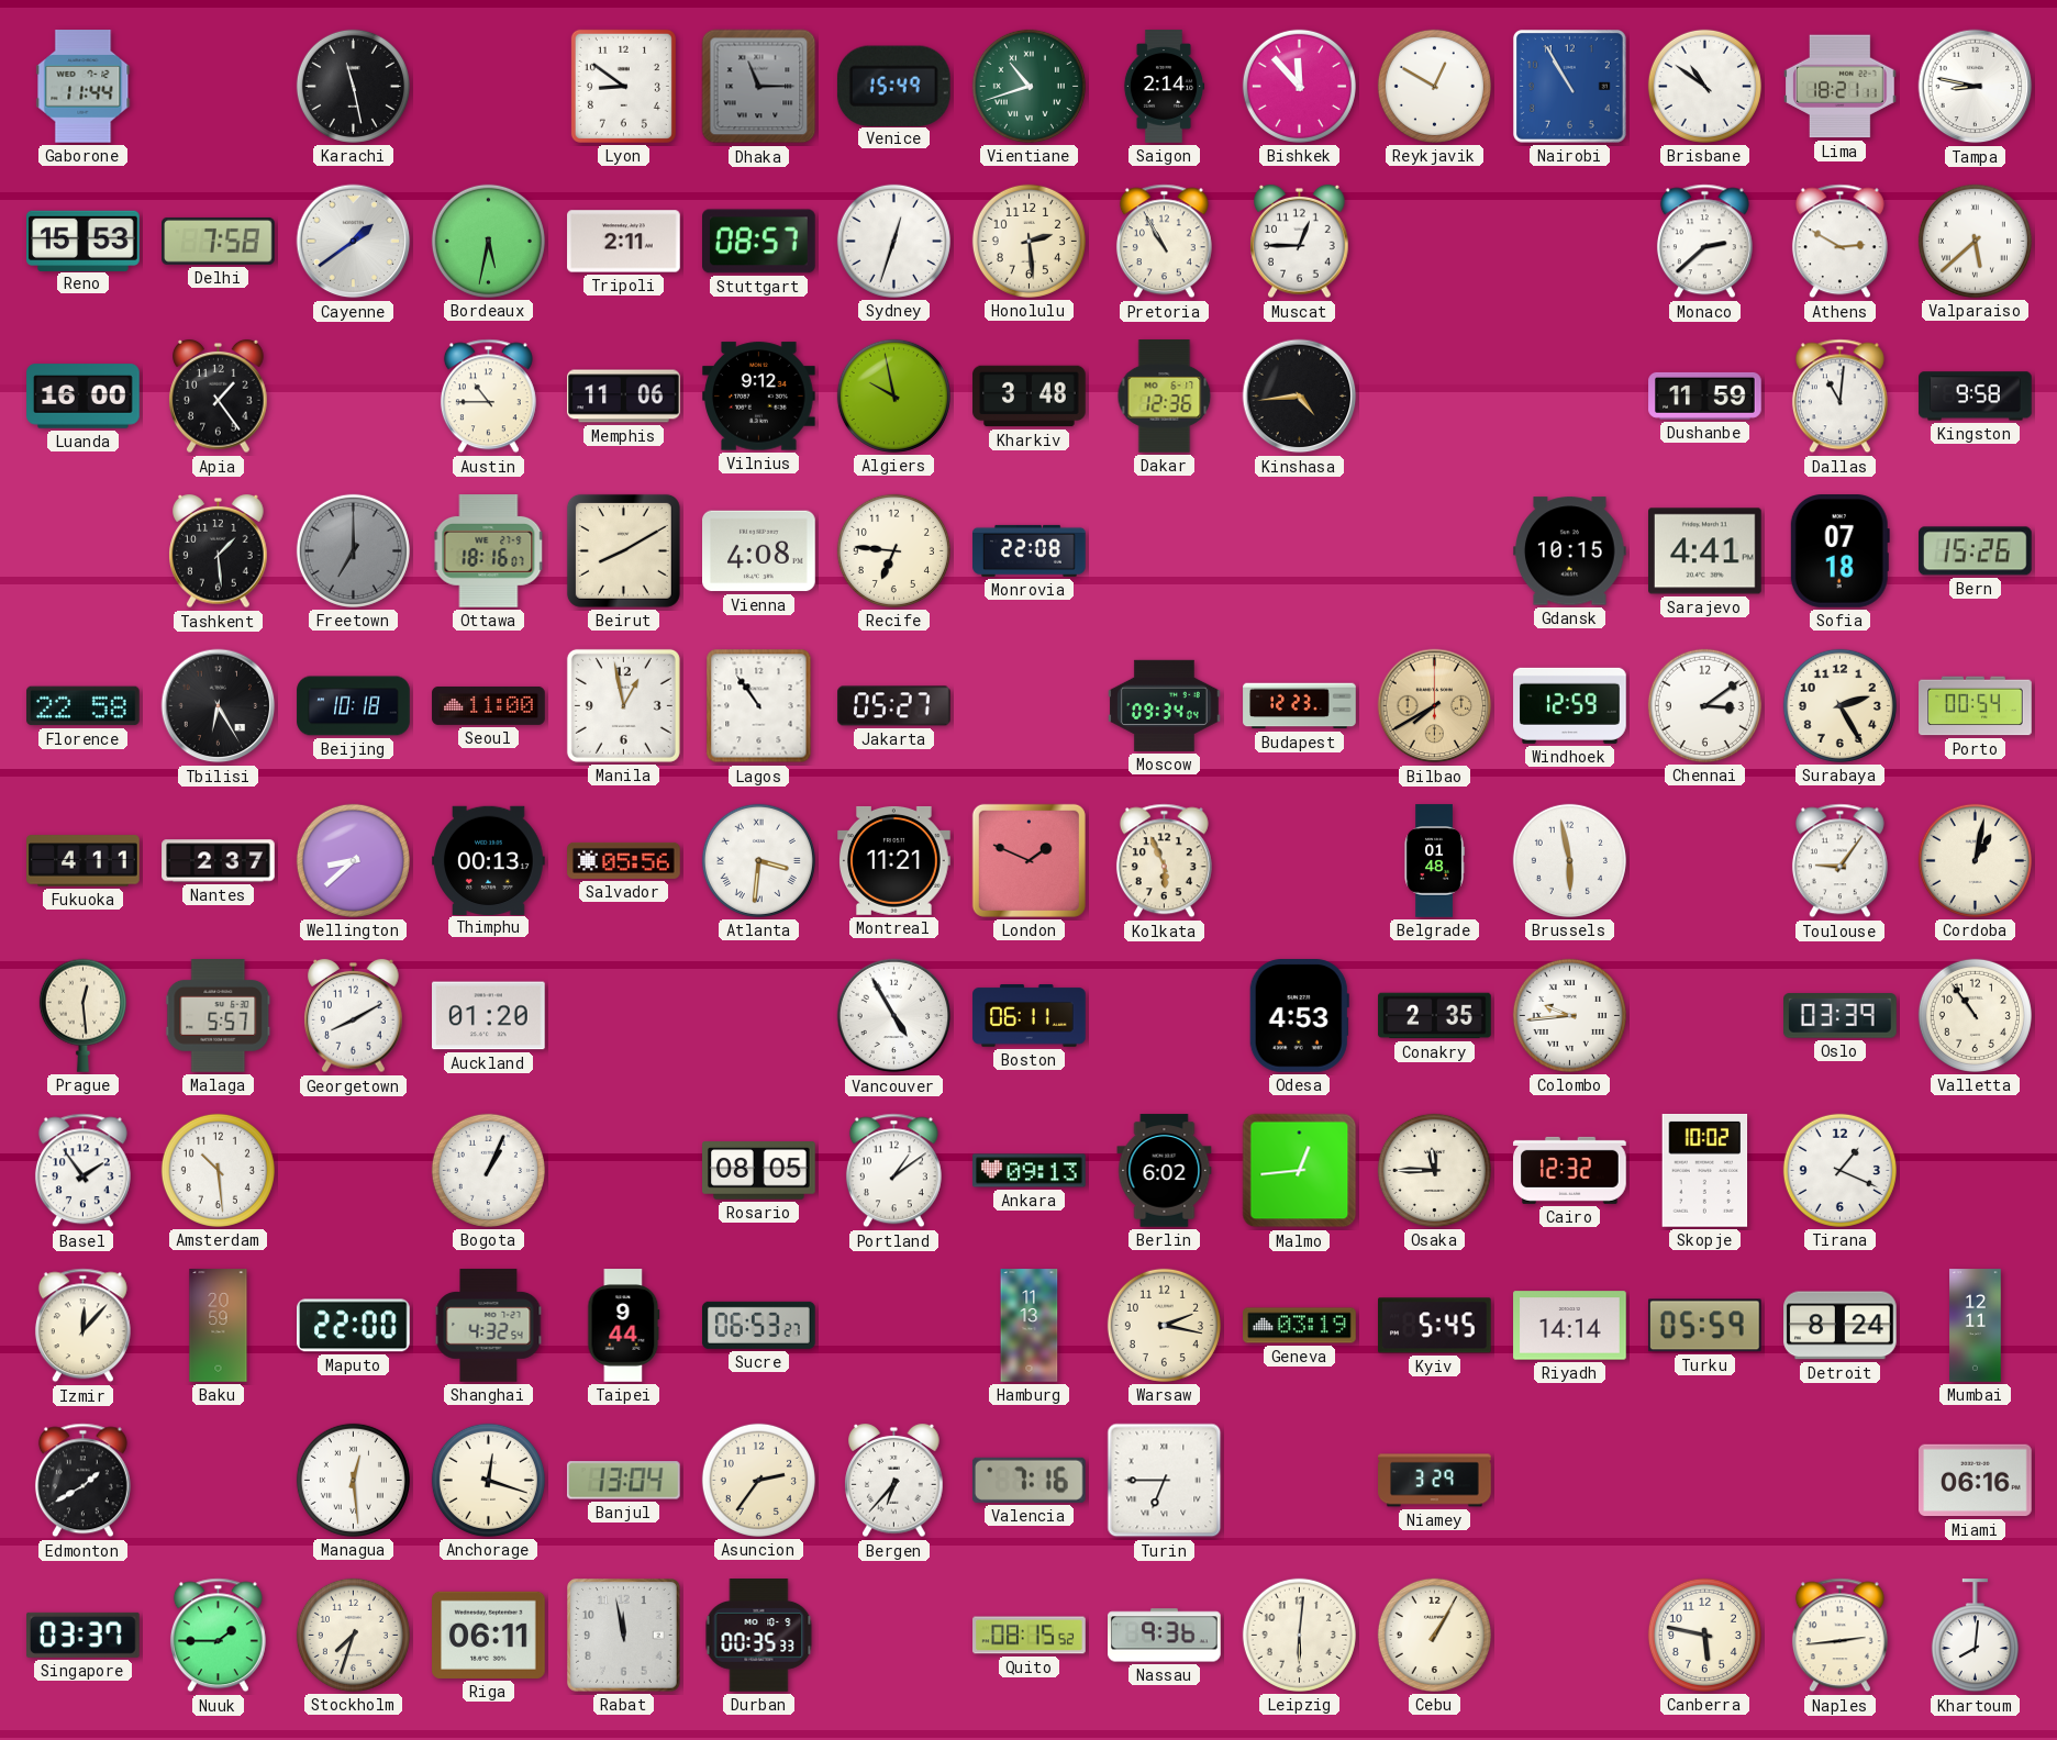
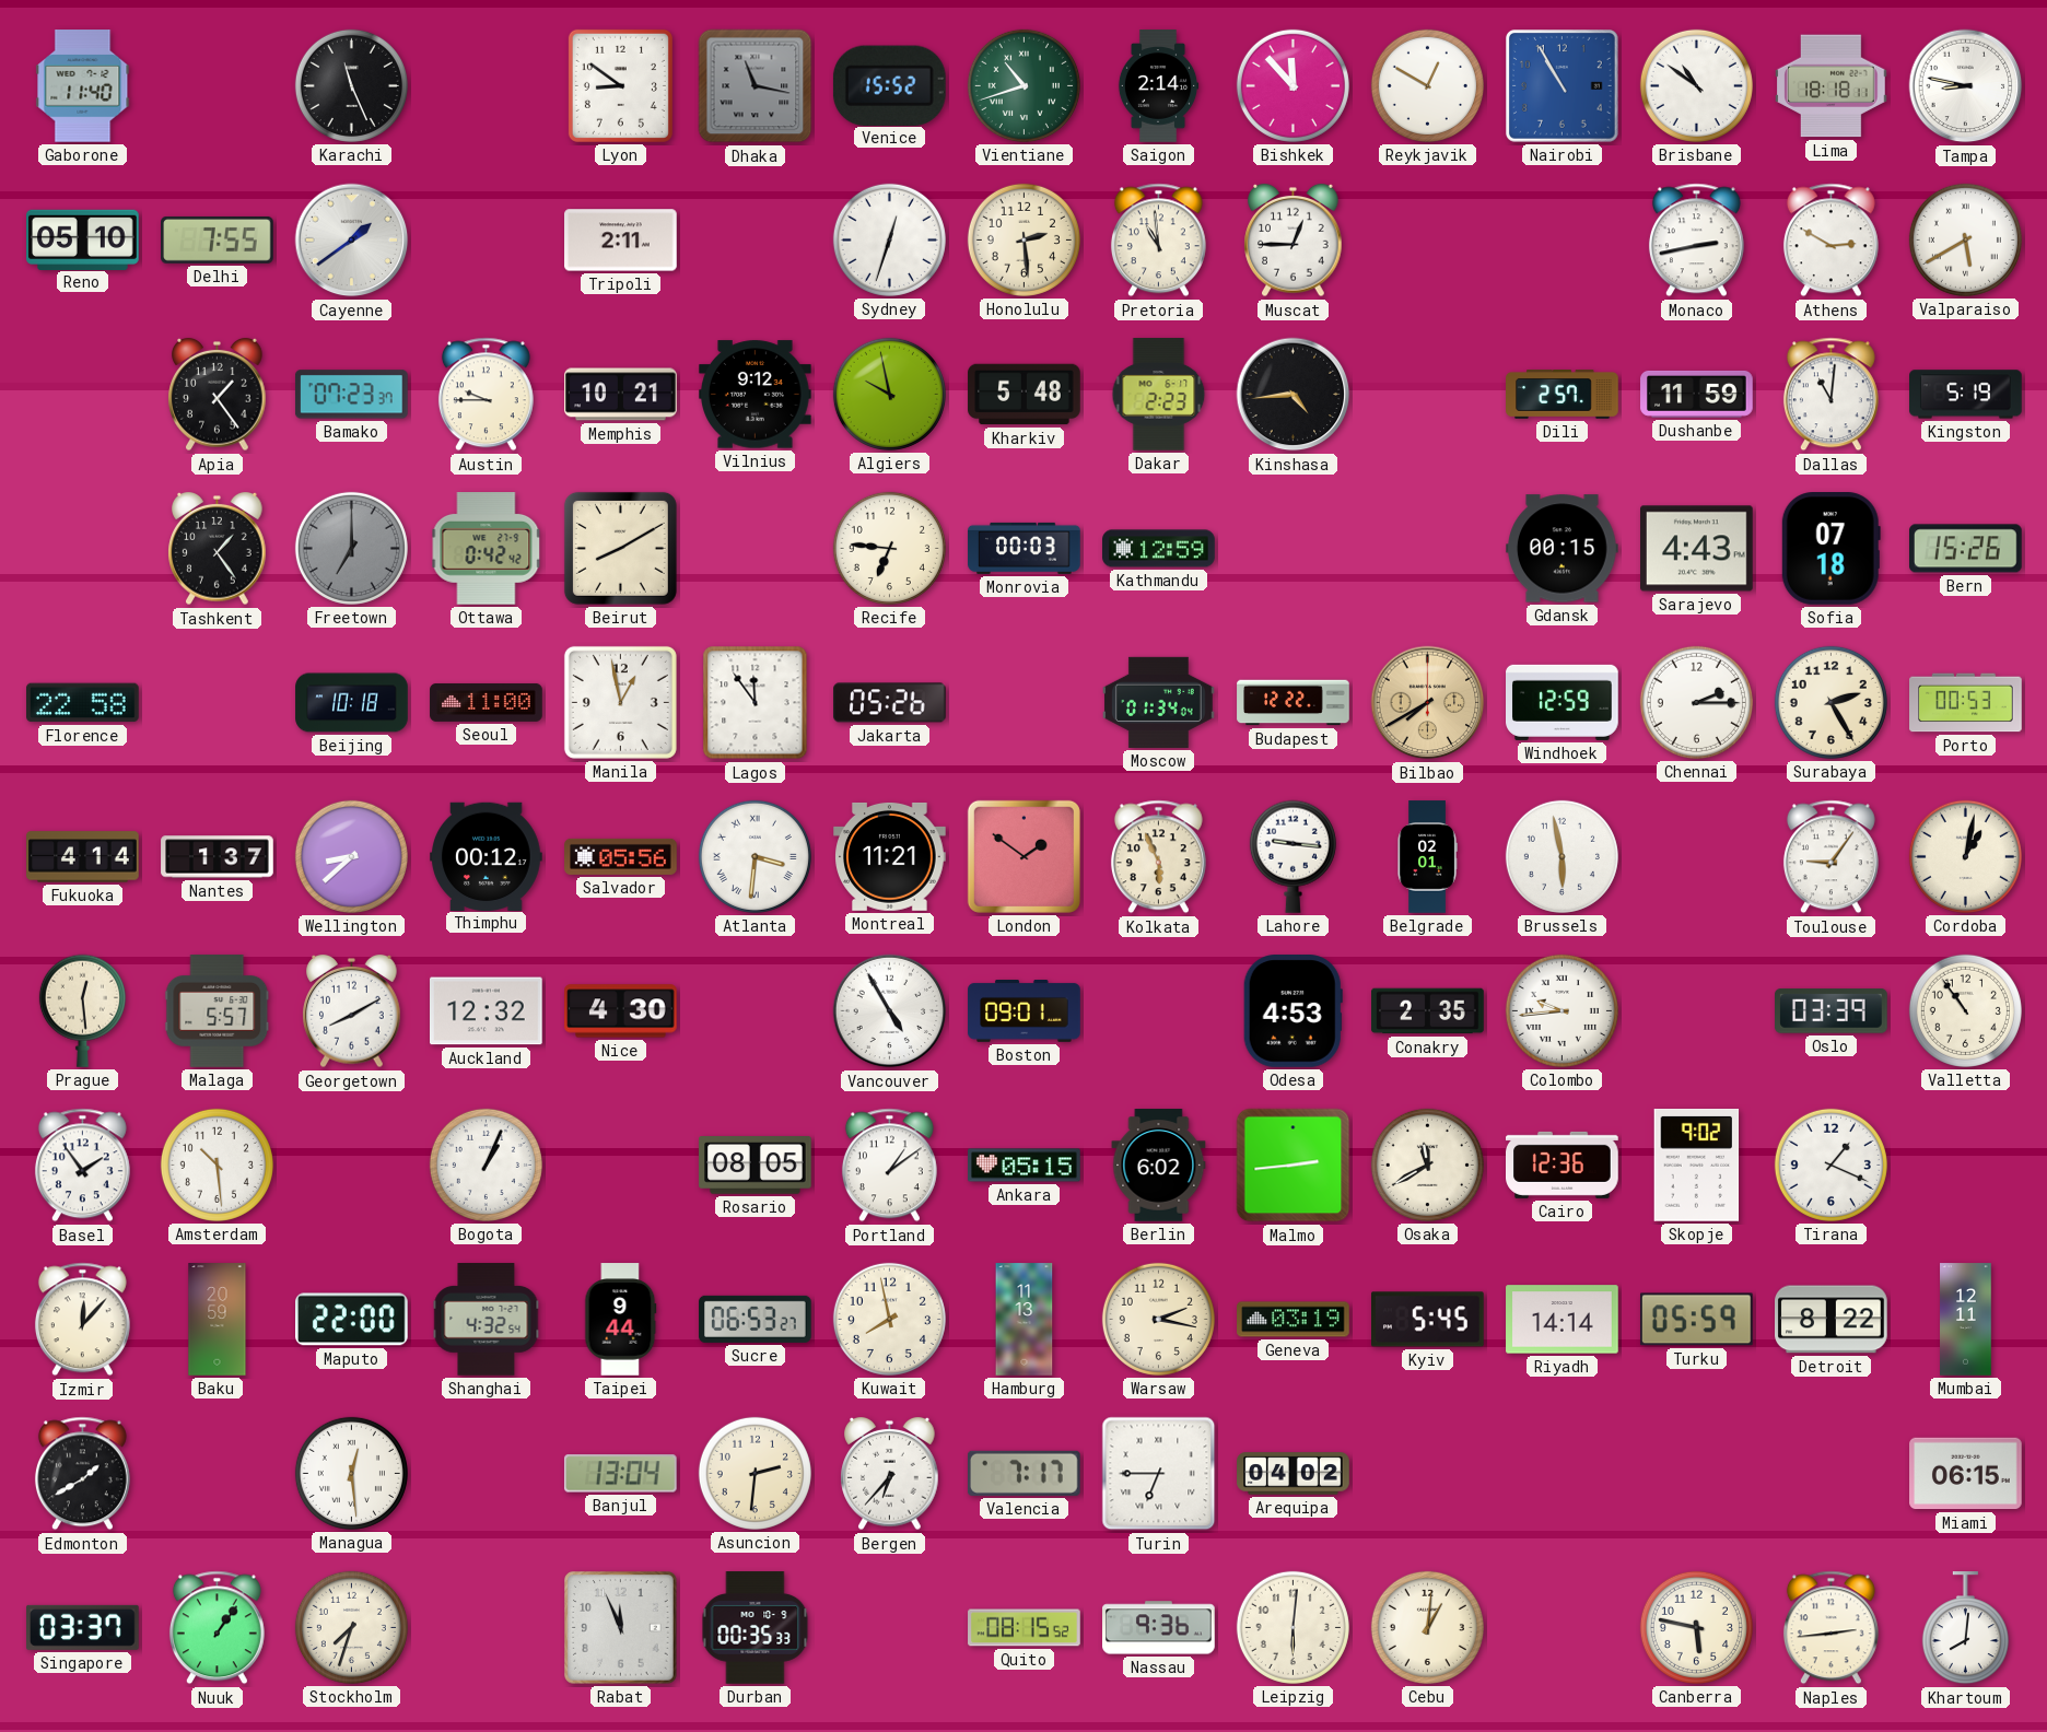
Gaborone: 11:44 -> 11:40
Karachi: 11:28 -> 11:26
Dhaka: 11:15 -> 11:17
Venice: 15:49 -> 15:52
Lima: 18:21 -> 18:18
Reno: 15:53 -> 05:10
Delhi: 7:58 -> 7:55
Bordeaux: 5:32 -> none
Stuttgart: 08:57 -> none
Pretoria: 10:55 -> 10:59
Monaco: 2:38 -> 2:43
Valparaiso: 5:38 -> 5:40
Luanda: 16:00 -> none
Bamako: none -> 07:23
Austin: 10:45 -> 9:45
Memphis: 11:06 -> 10:21
Kharkiv: 3:48 -> 5:48
Dakar: 12:36 -> 2:23
Dili: none -> 2:57
Kingston: 9:58 -> 5:19
Tashkent: 1:29 -> 1:24
Ottawa: 18:16 -> 0:42
Vienna: 4:08 -> none
Monrovia: 22:08 -> 00:03
Kathmandu: none -> 12:59
Gdansk: 10:15 -> 00:15
Sarajevo: 4:41 -> 4:43
Tbilisi: 6:25 -> none
Lagos: 10:54 -> 11:54
Jakarta: 05:27 -> 05:26
Moscow: 09:34 -> 01:34
Budapest: 12:23 -> 12:22
Chennai: 3:09 -> 2:15
Porto: 00:54 -> 00:53
Fukuoka: 4:11 -> 4:14
Nantes: 2:37 -> 1:37
Thimphu: 00:13 -> 00:12
London: 1:49 -> 1:51
Lahore: none -> 9:16
Belgrade: 01:48 -> 02:01
Auckland: 01:20 -> 12:32
Nice: none -> 4:30
Boston: 06:11 -> 09:01
Ankara: 09:13 -> 05:15
Malmo: 12:44 -> 2:44
Osaka: 11:45 -> 11:40
Cairo: 12:32 -> 12:36
Skopje: 10:02 -> 9:02
Kuwait: none -> 7:58
Detroit: 8:24 -> 8:22
Anchorage: 12:18 -> none
Asuncion: 2:36 -> 2:31
Valencia: 7:16 -> 7:17
Arequipa: none -> 04:02
Niamey: 3:29 -> none
Miami: 06:16 -> 06:15
Nuuk: 1:45 -> 1:06
Riga: 06:11 -> none
Rabat: 11:58 -> 11:56
Cebu: 1:05 -> 1:01
